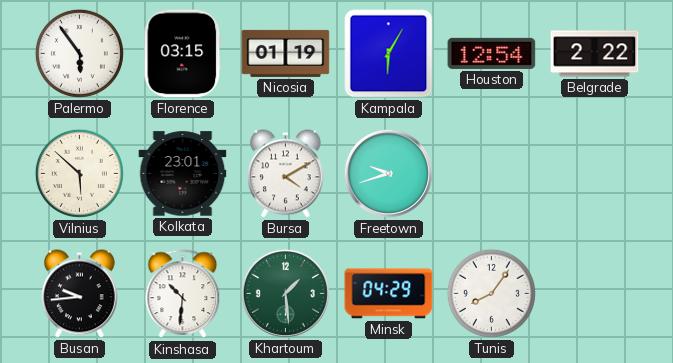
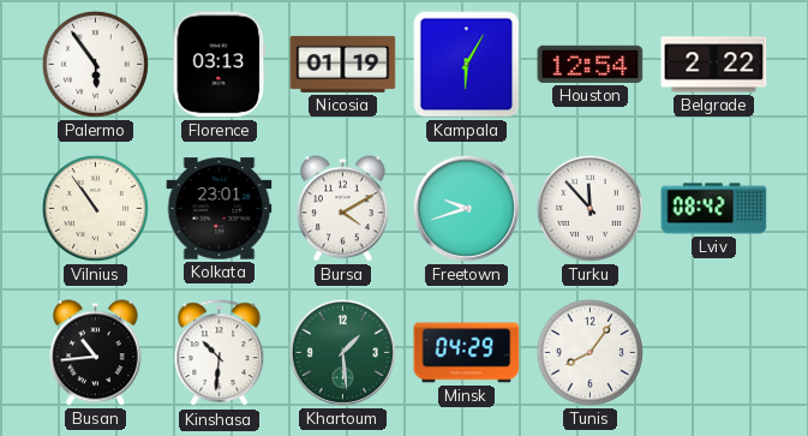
Florence: 03:15 -> 03:13
Vilnius: 5:52 -> 10:54
Turku: none -> 11:53
Lviv: none -> 08:42
Busan: 9:44 -> 10:44
